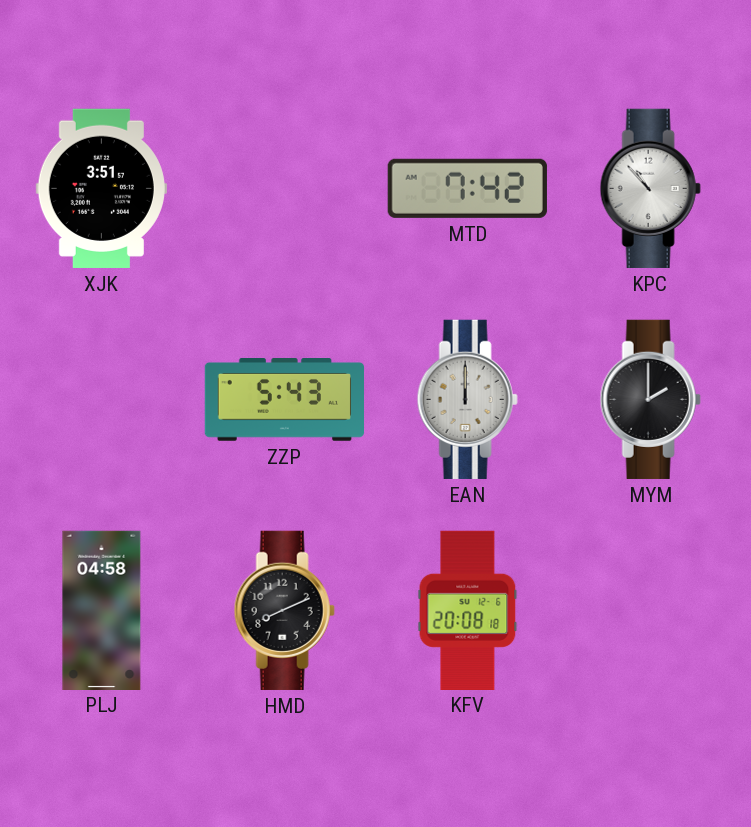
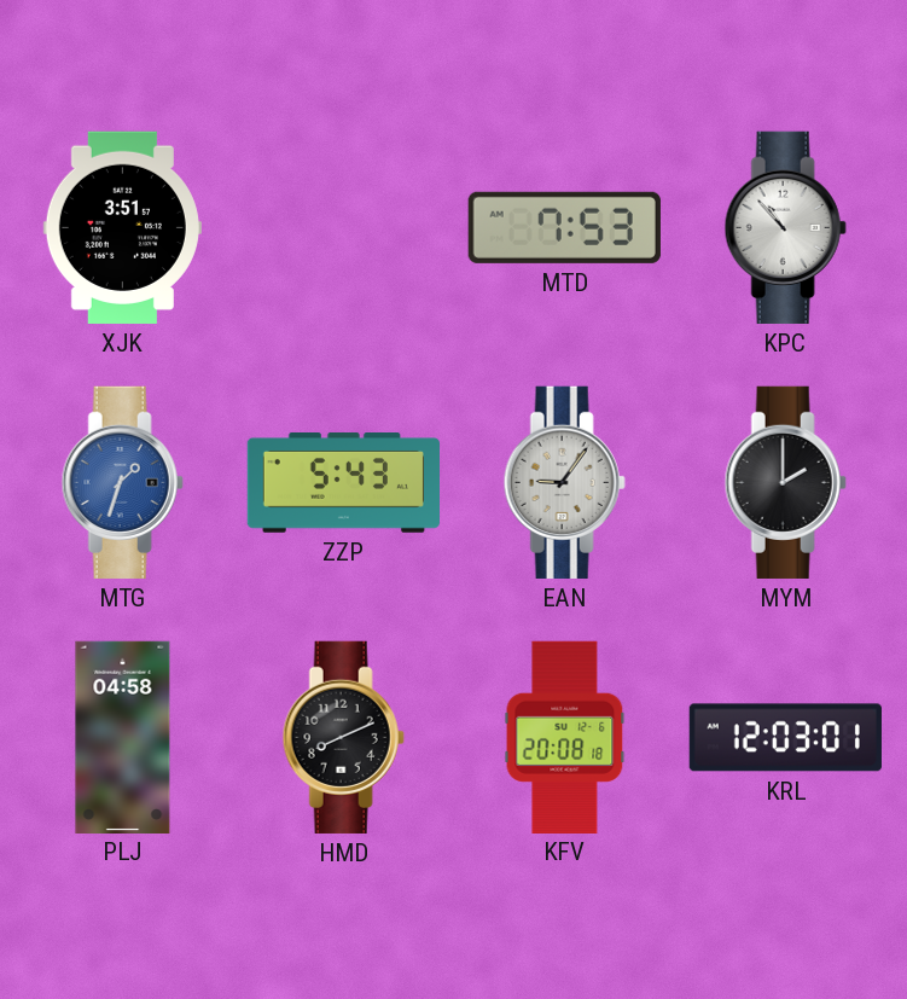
MTD: 7:42 -> 7:53
MTG: none -> 1:33
EAN: 12:00 -> 9:06
KRL: none -> 12:03
